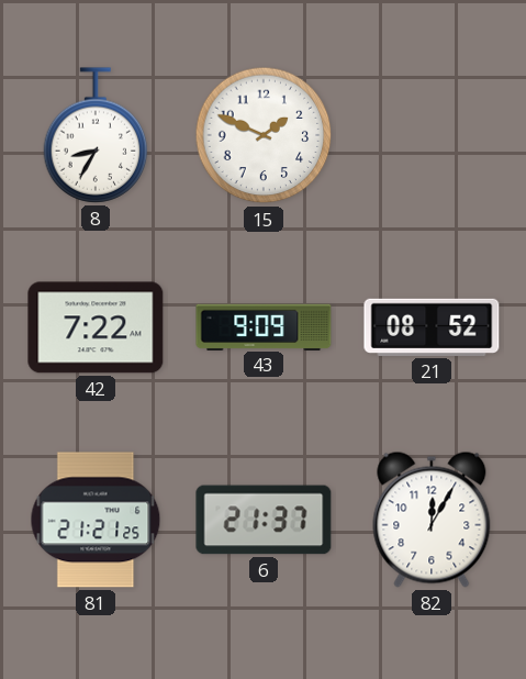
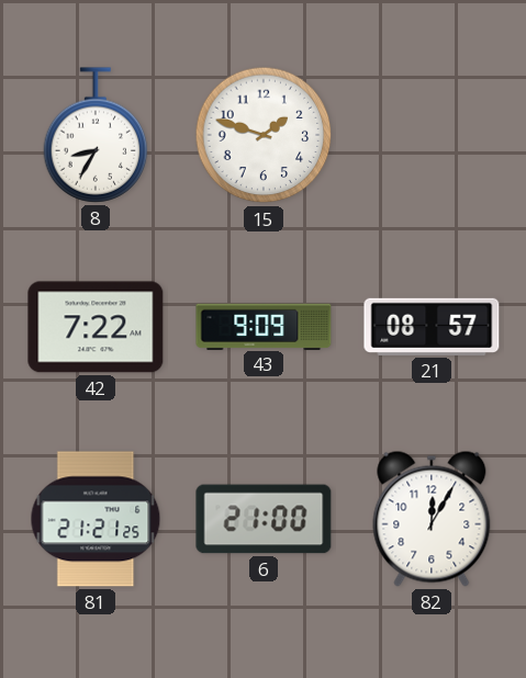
15: 1:49 -> 1:48
21: 08:52 -> 08:57
6: 21:37 -> 21:00
